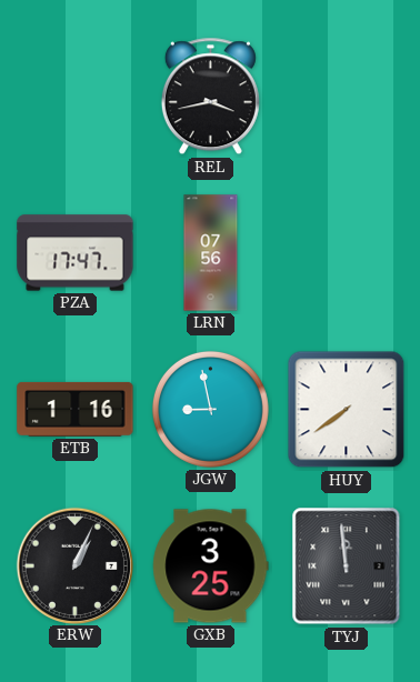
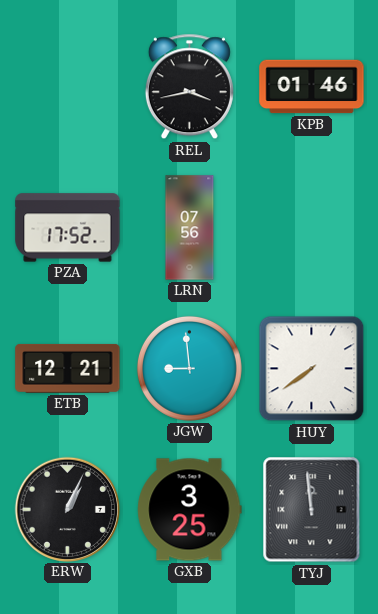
KPB: none -> 01:46
PZA: 17:47 -> 17:52
ETB: 1:16 -> 12:21
JGW: 8:58 -> 8:59
